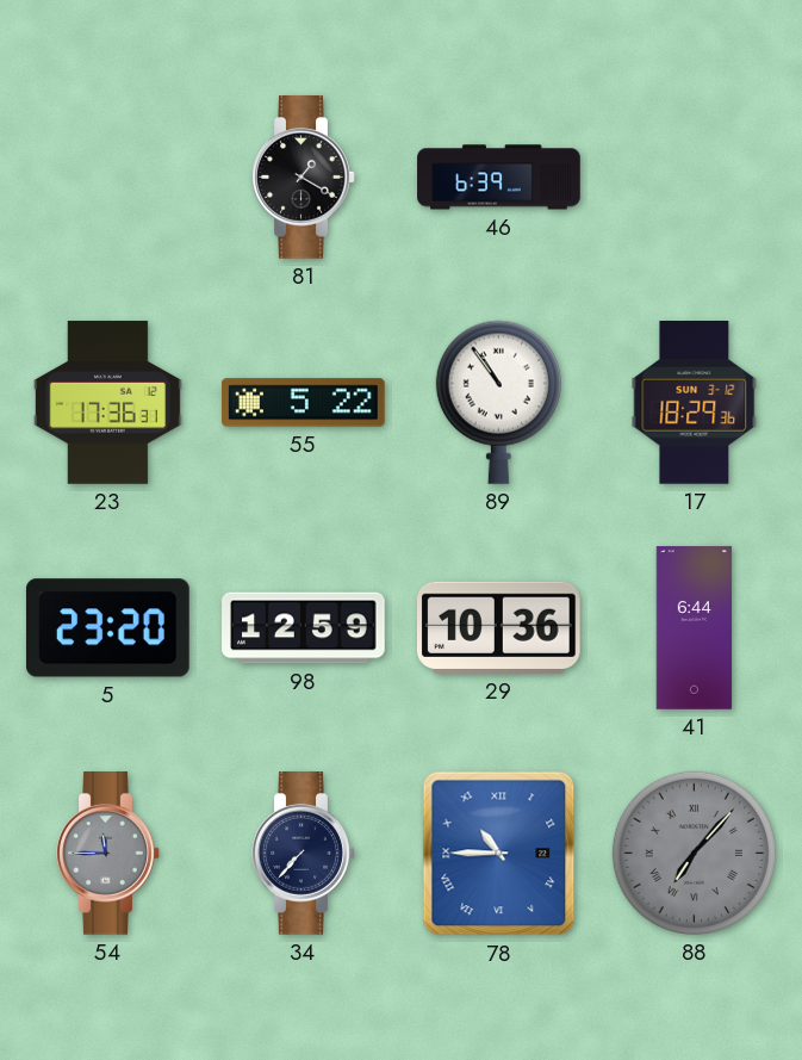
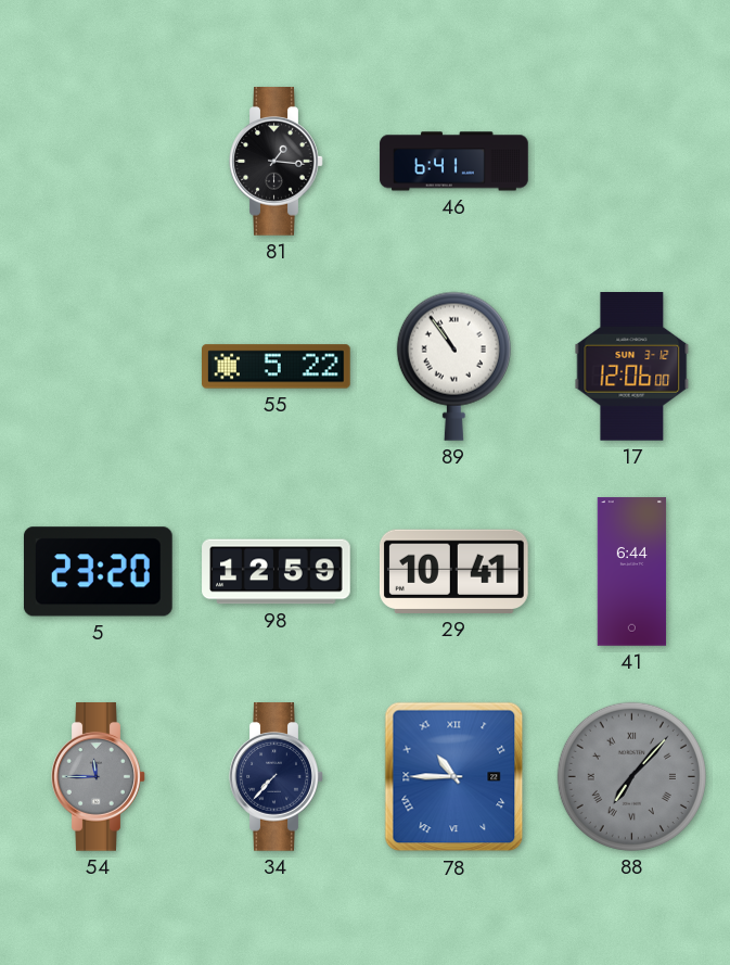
81: 1:20 -> 1:16
46: 6:39 -> 6:41
23: 17:36 -> none
17: 18:29 -> 12:06
29: 10:36 -> 10:41
